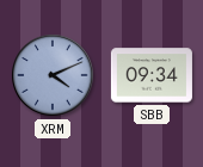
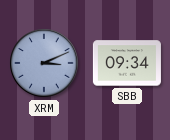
XRM: 4:11 -> 3:11
